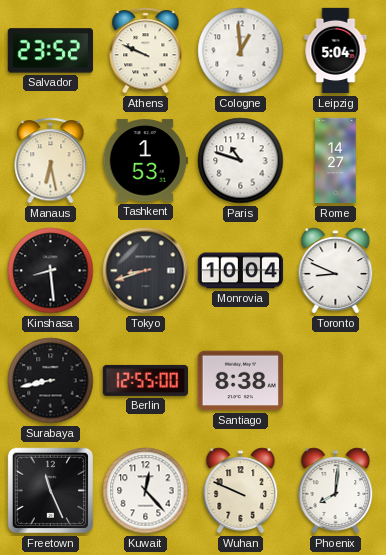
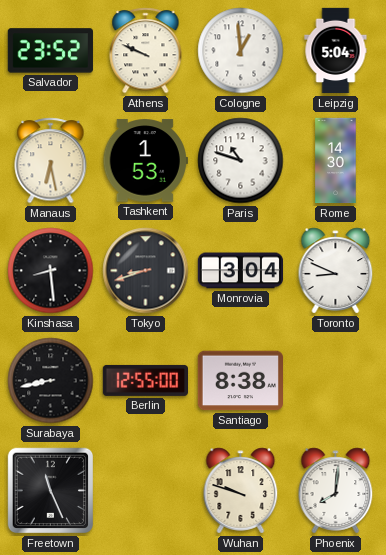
Rome: 14:27 -> 14:30
Monrovia: 10:04 -> 3:04
Kuwait: 12:23 -> none
Wuhan: 9:49 -> 9:48
